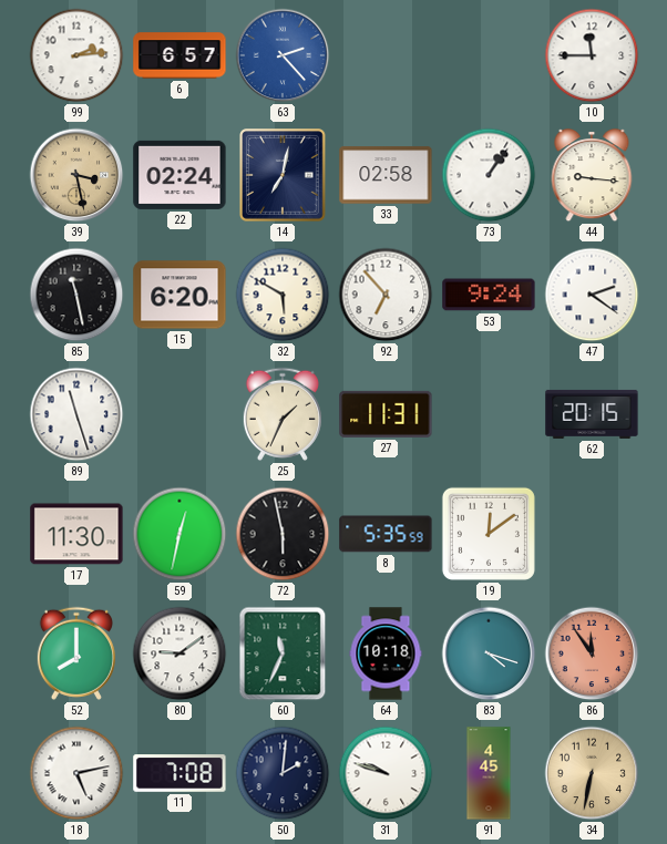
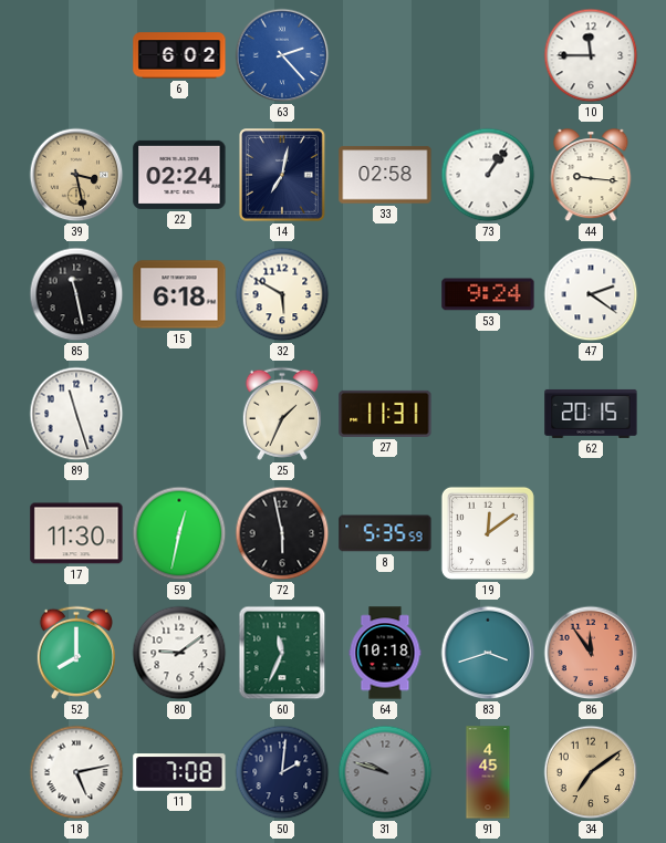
99: 2:14 -> none
6: 6:57 -> 6:02
15: 6:20 -> 6:18
92: 6:53 -> none
83: 4:18 -> 3:42
31 dial: white -> grey
34: 6:32 -> 7:09
